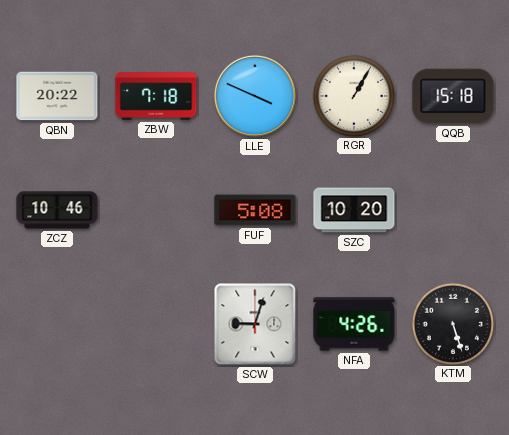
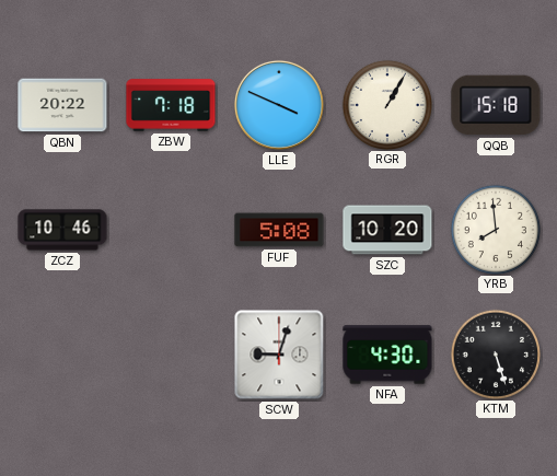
YRB: none -> 7:59
NFA: 4:26 -> 4:30
